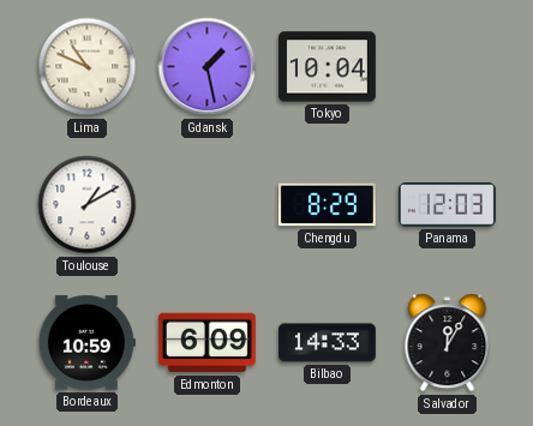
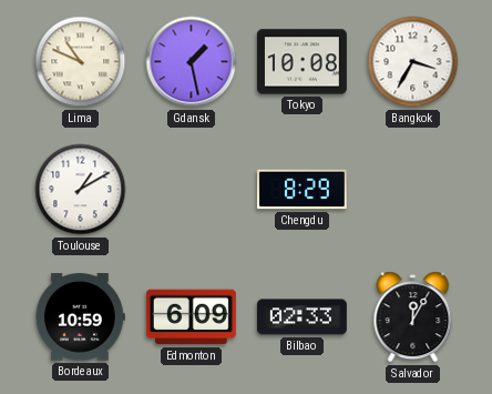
Tokyo: 10:04 -> 10:08
Bangkok: none -> 3:35
Panama: 12:03 -> none
Bilbao: 14:33 -> 02:33
